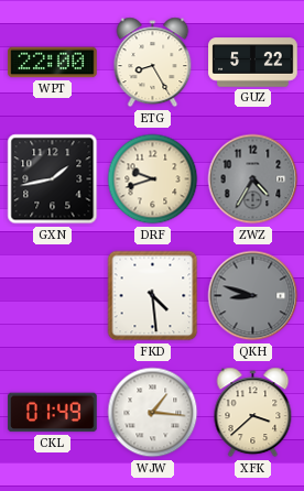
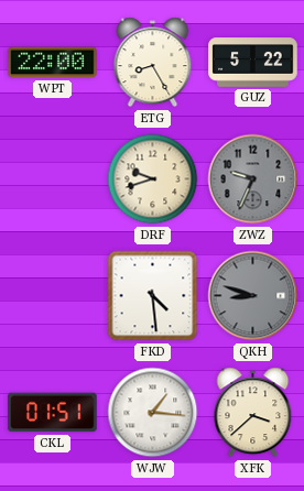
GXN: 1:43 -> none
ZWZ: 4:35 -> 9:34
CKL: 01:49 -> 01:51
